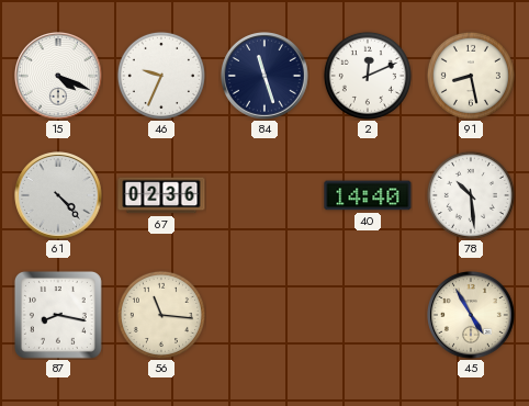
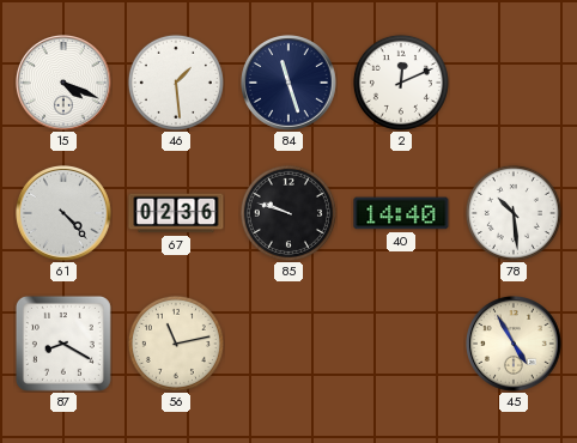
46: 9:34 -> 1:29
91: 8:28 -> none
85: none -> 9:48
87: 8:17 -> 8:20
56: 11:16 -> 11:13
